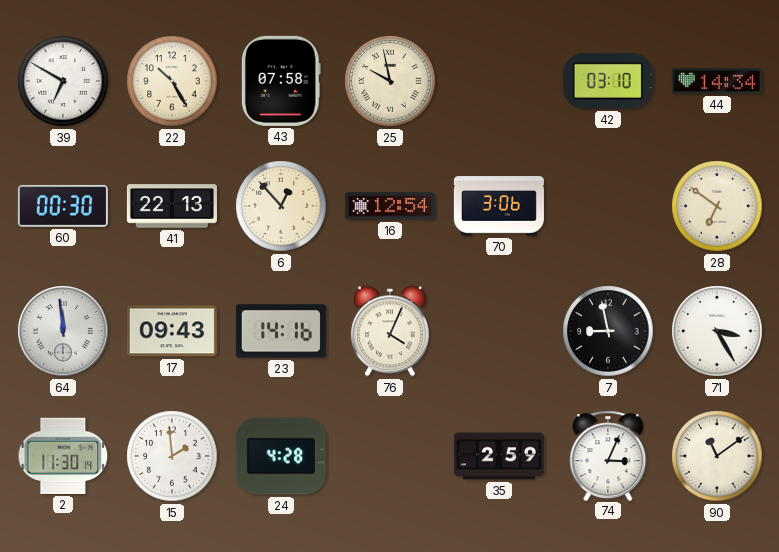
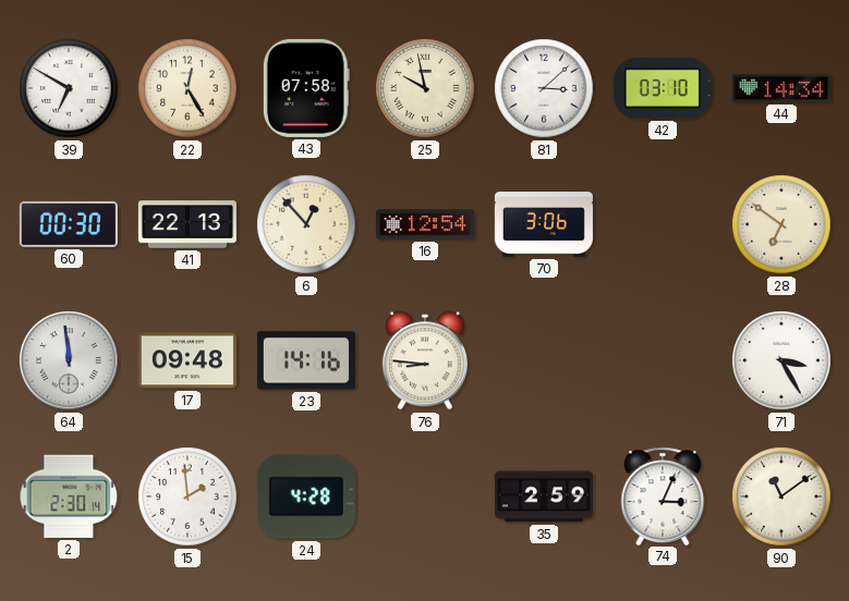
22: 10:25 -> 12:25
81: none -> 3:08
17: 09:43 -> 09:48
76: 4:04 -> 8:46
7: 8:58 -> none
2: 11:30 -> 2:30
